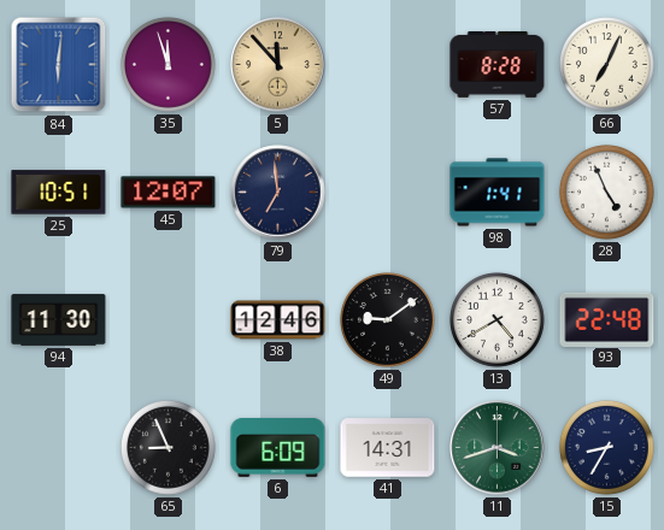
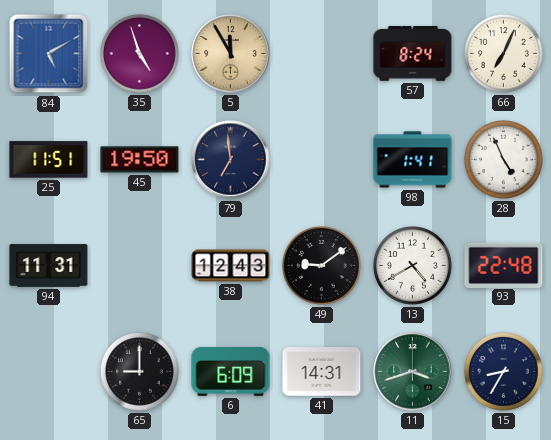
84: 6:01 -> 5:10
35: 11:57 -> 4:57
5: 11:53 -> 11:55
57: 8:28 -> 8:24
25: 10:51 -> 11:51
45: 12:07 -> 19:50
94: 11:30 -> 11:31
38: 12:46 -> 12:43
65: 8:56 -> 9:00
